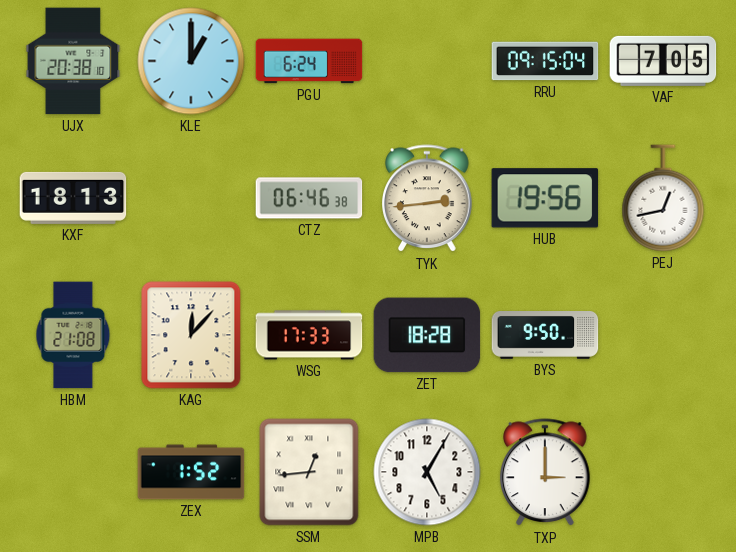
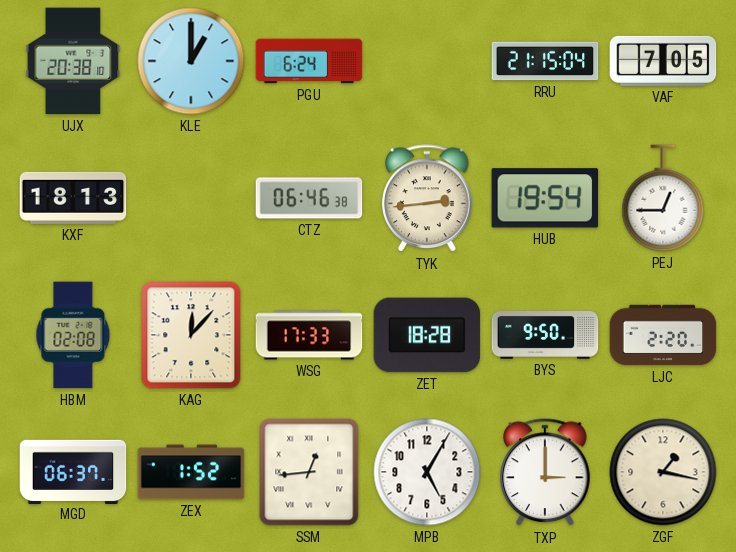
RRU: 09:15 -> 21:15
HUB: 19:56 -> 19:54
PEJ: 12:43 -> 12:45
HBM: 21:08 -> 02:08
LJC: none -> 2:20
MGD: none -> 06:37
ZGF: none -> 1:17
